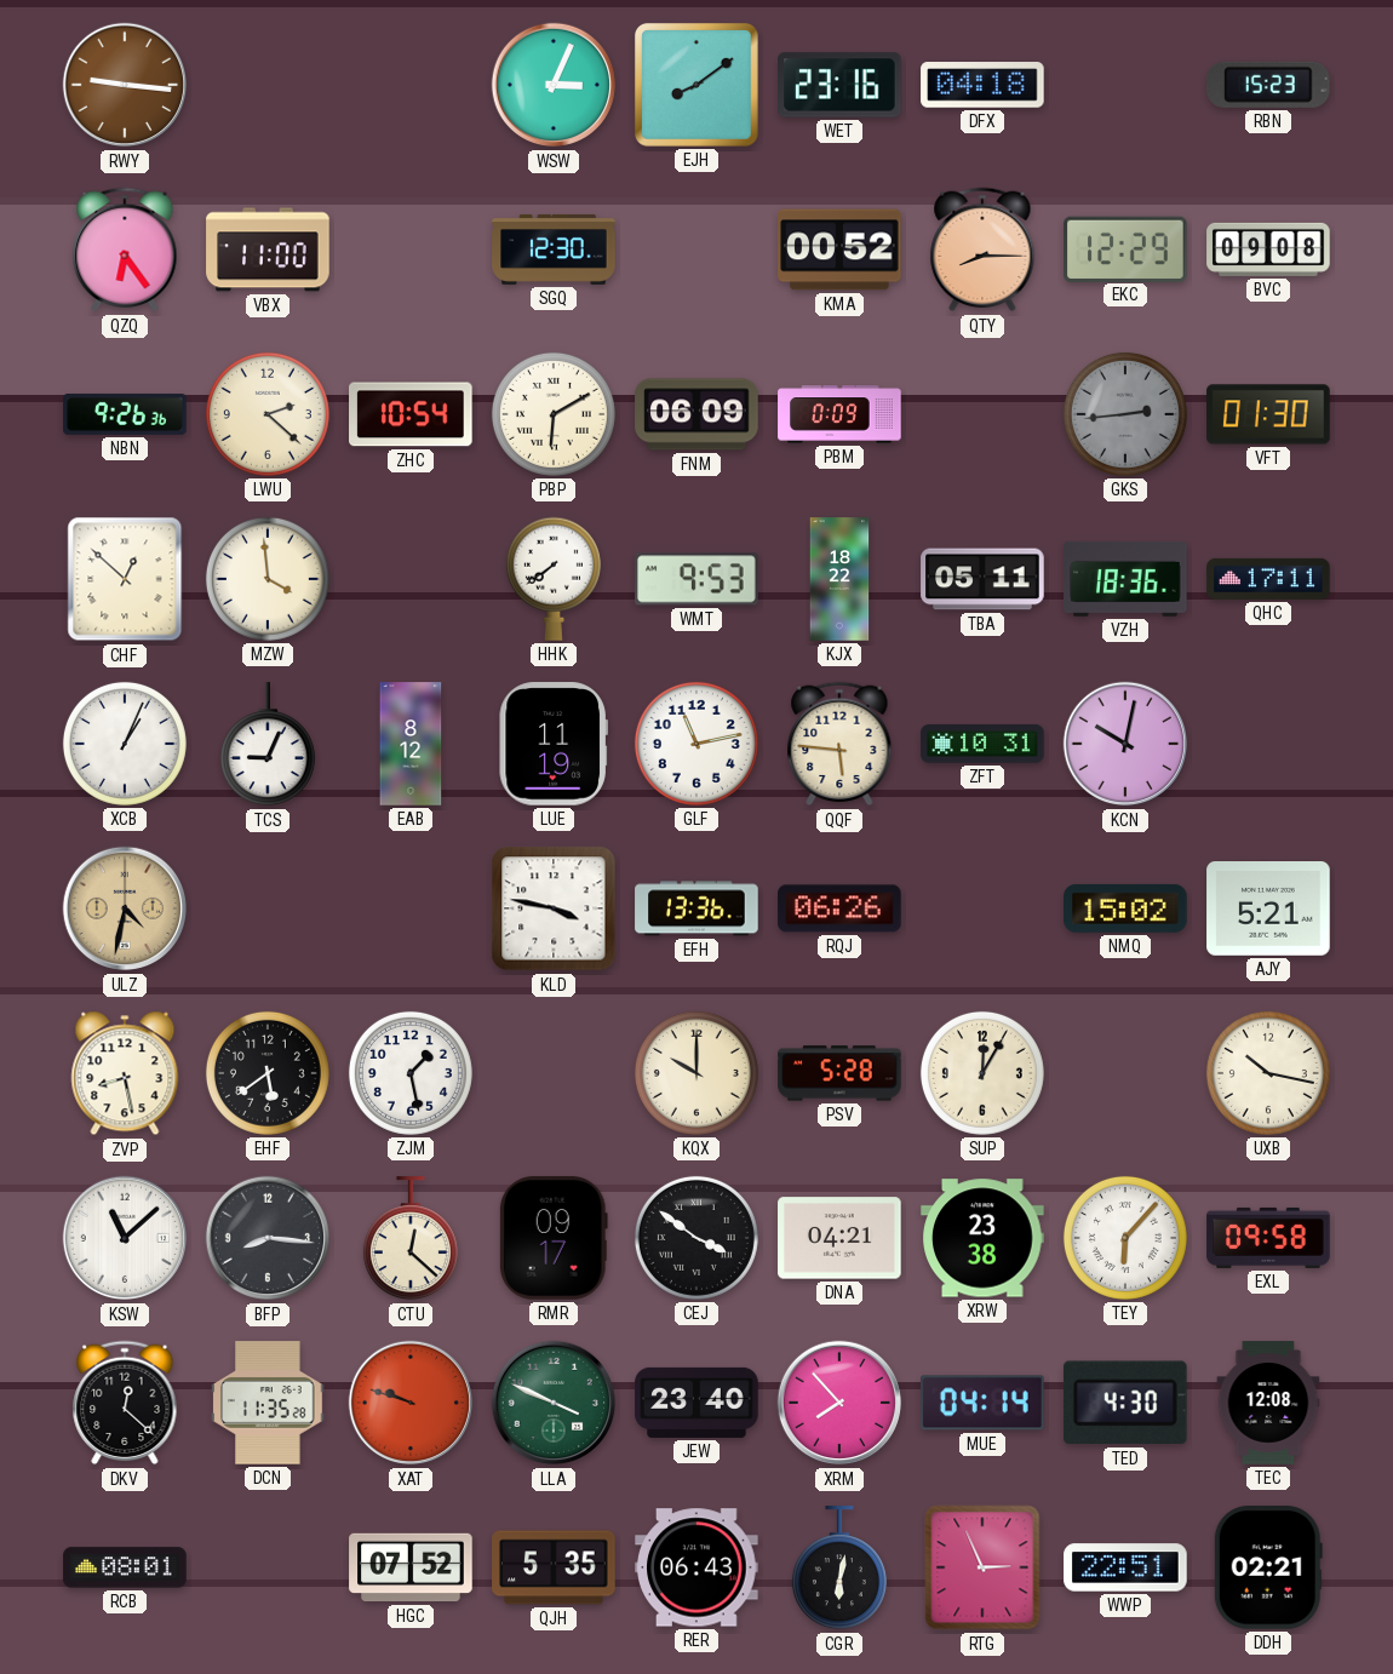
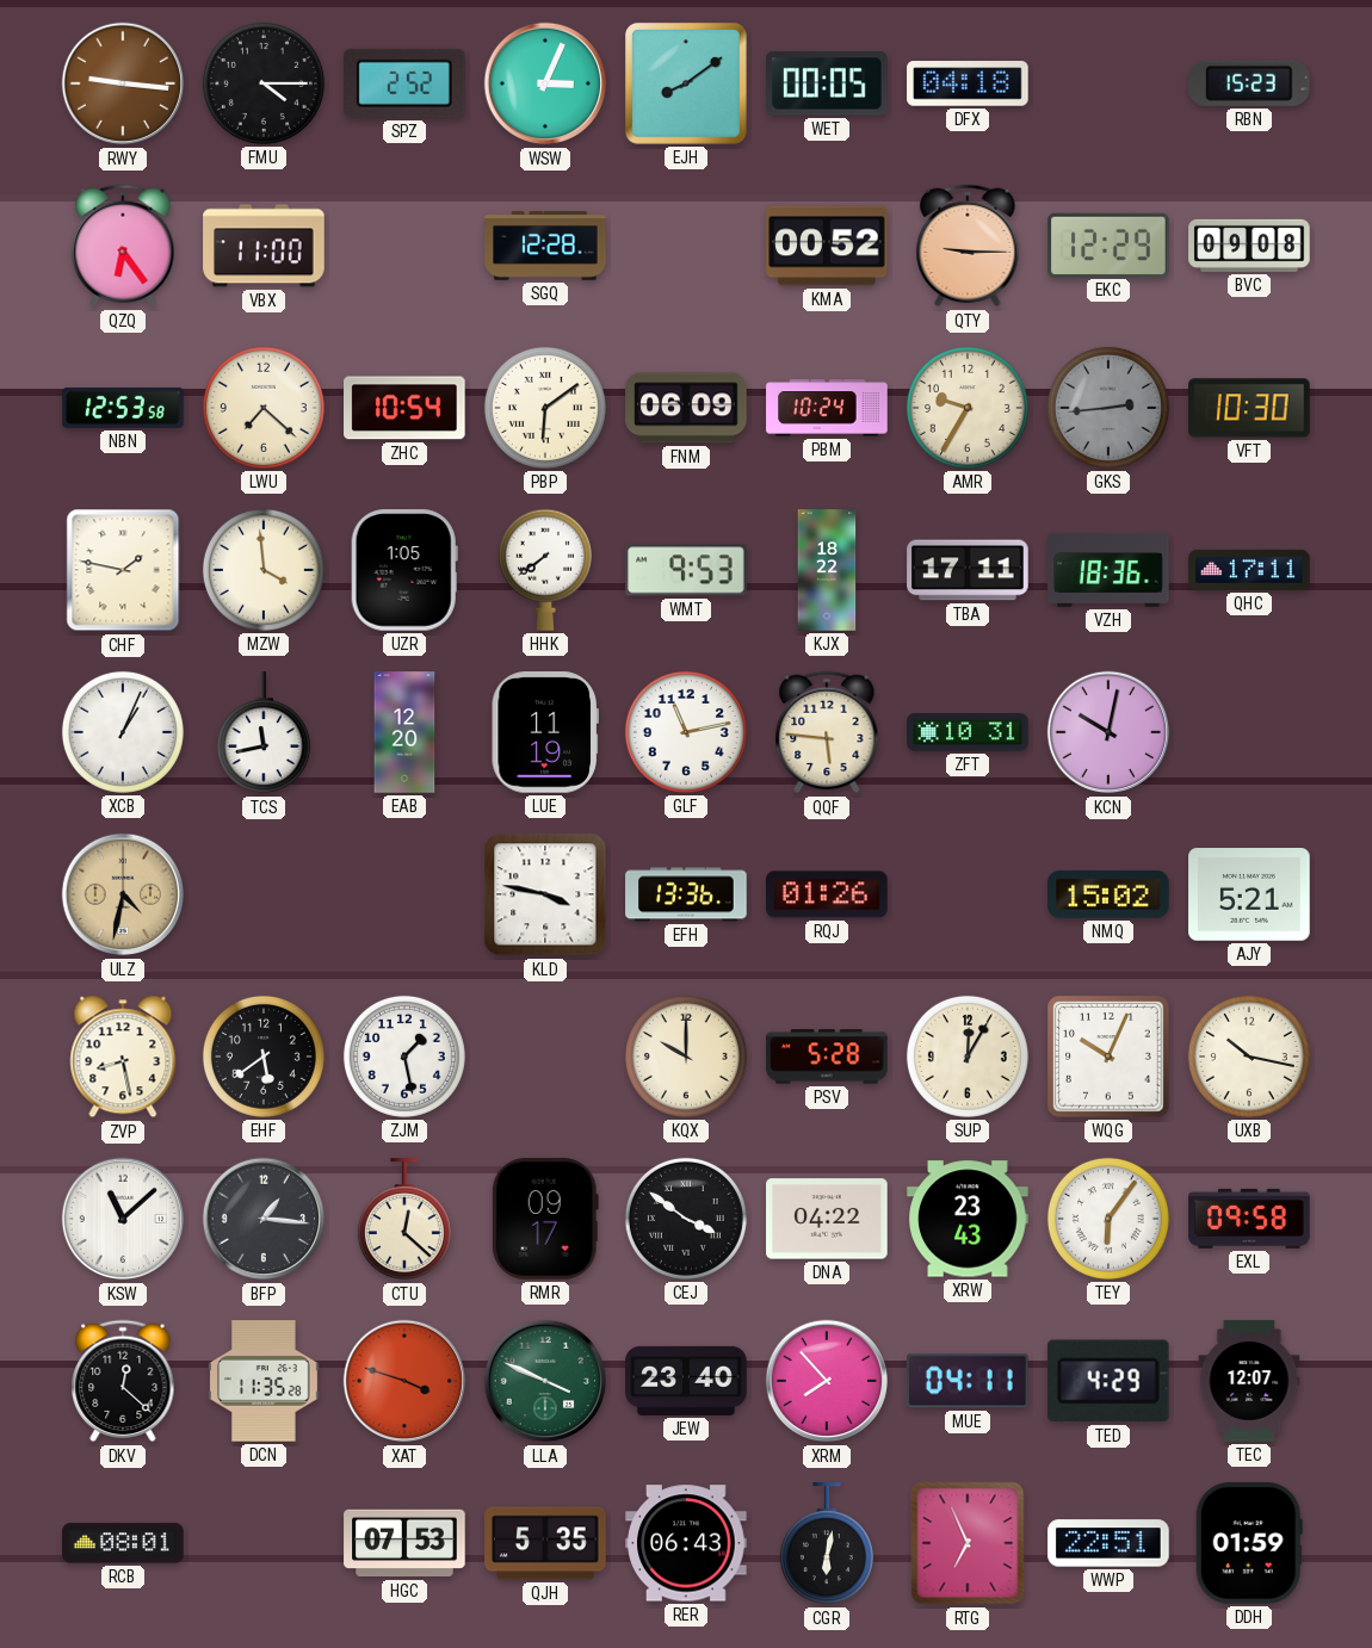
FMU: none -> 4:15
SPZ: none -> 2:52
WET: 23:16 -> 00:05
SGQ: 12:30 -> 12:28
QTY: 8:15 -> 9:15
NBN: 9:26 -> 12:53
LWU: 2:22 -> 7:22
PBP: 6:10 -> 6:09
PBM: 0:09 -> 10:24
AMR: none -> 9:35
VFT: 01:30 -> 10:30
CHF: 12:52 -> 1:47
UZR: none -> 1:05
TBA: 05:11 -> 17:11
TCS: 9:04 -> 11:43
EAB: 8:12 -> 12:20
RQJ: 06:26 -> 01:26
WQG: none -> 10:04
BFP: 8:16 -> 1:16
DNA: 04:21 -> 04:22
XRW: 23:38 -> 23:43
TEY: 6:07 -> 6:06
XAT: 9:48 -> 3:48
MUE: 04:14 -> 04:11
TED: 4:30 -> 4:29
TEC: 12:08 -> 12:07
HGC: 07:52 -> 07:53
RTG: 2:56 -> 6:56
DDH: 02:21 -> 01:59
